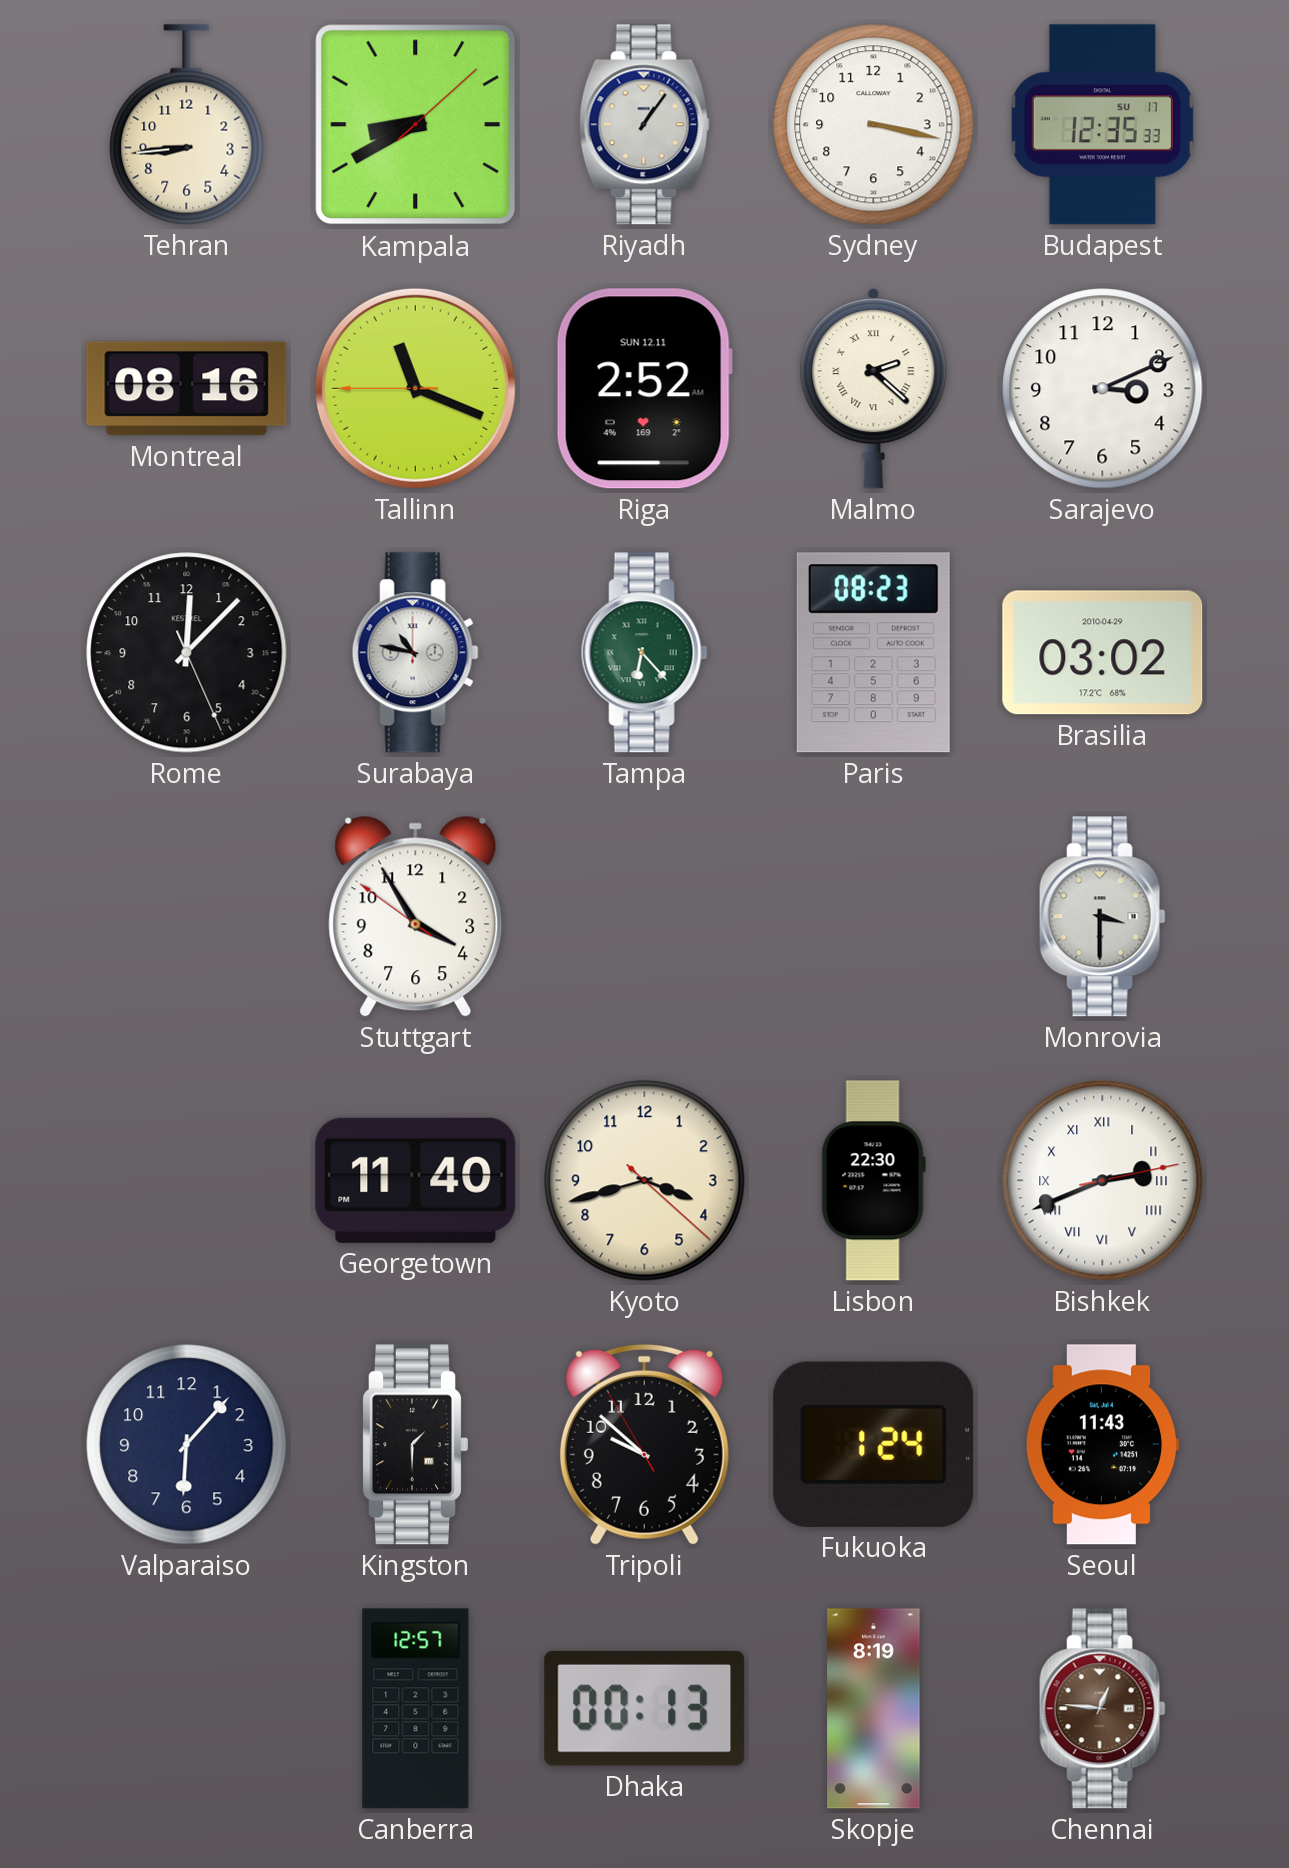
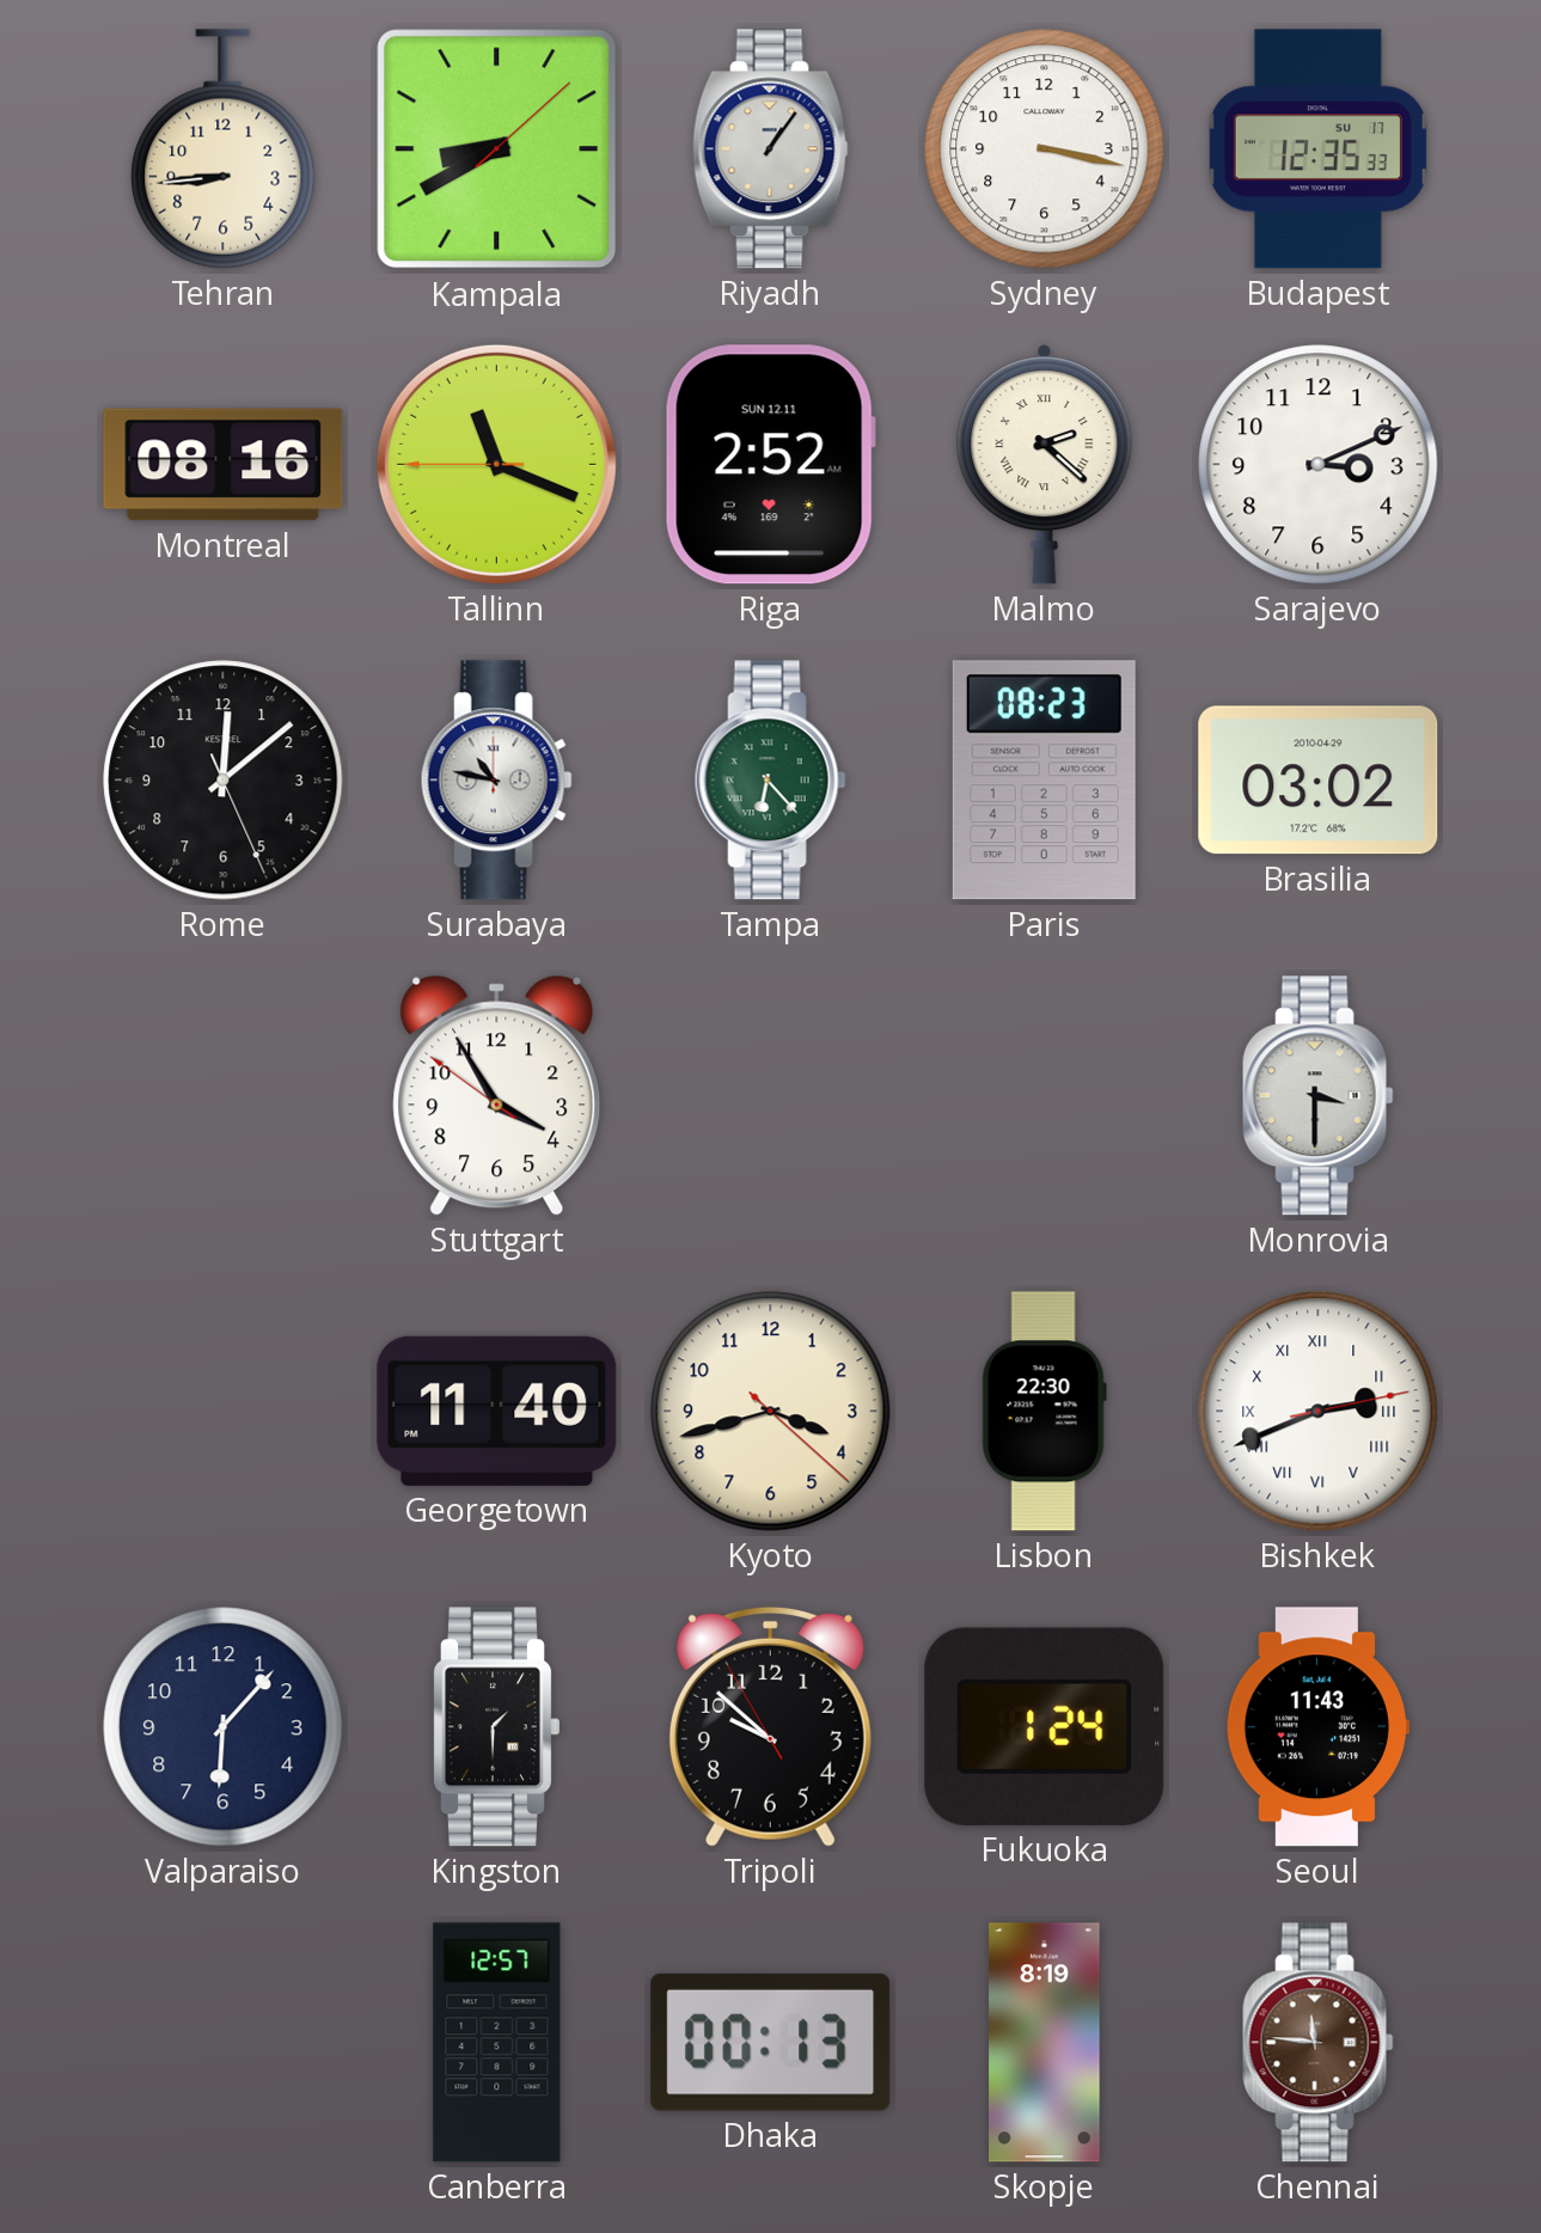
Rome: 12:07 -> 12:08
Chennai: 12:46 -> 11:46
